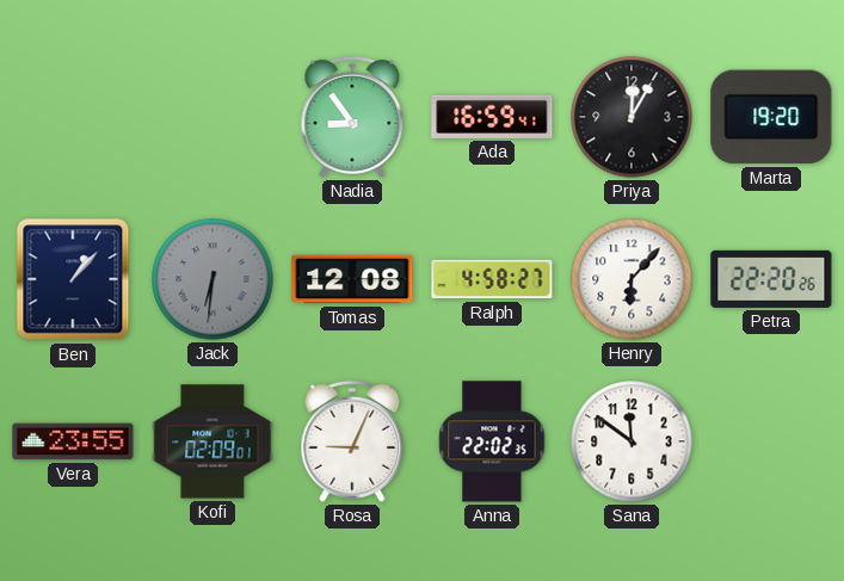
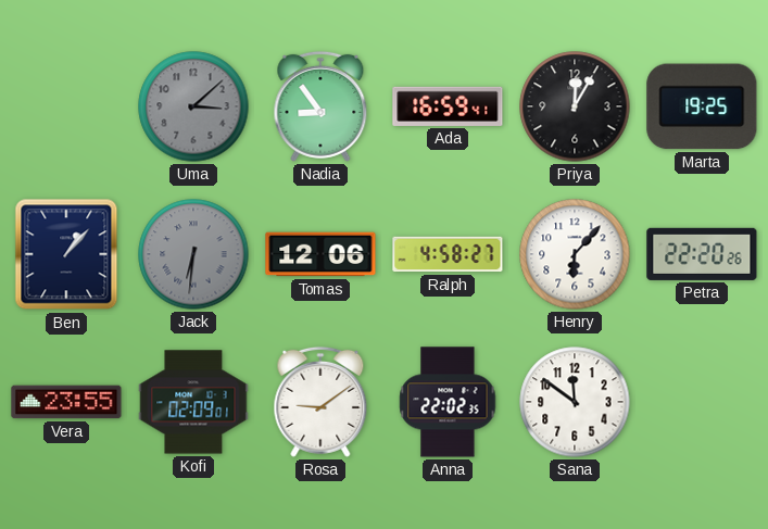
Uma: none -> 3:08
Marta: 19:20 -> 19:25
Tomas: 12:08 -> 12:06
Rosa: 9:04 -> 9:09
